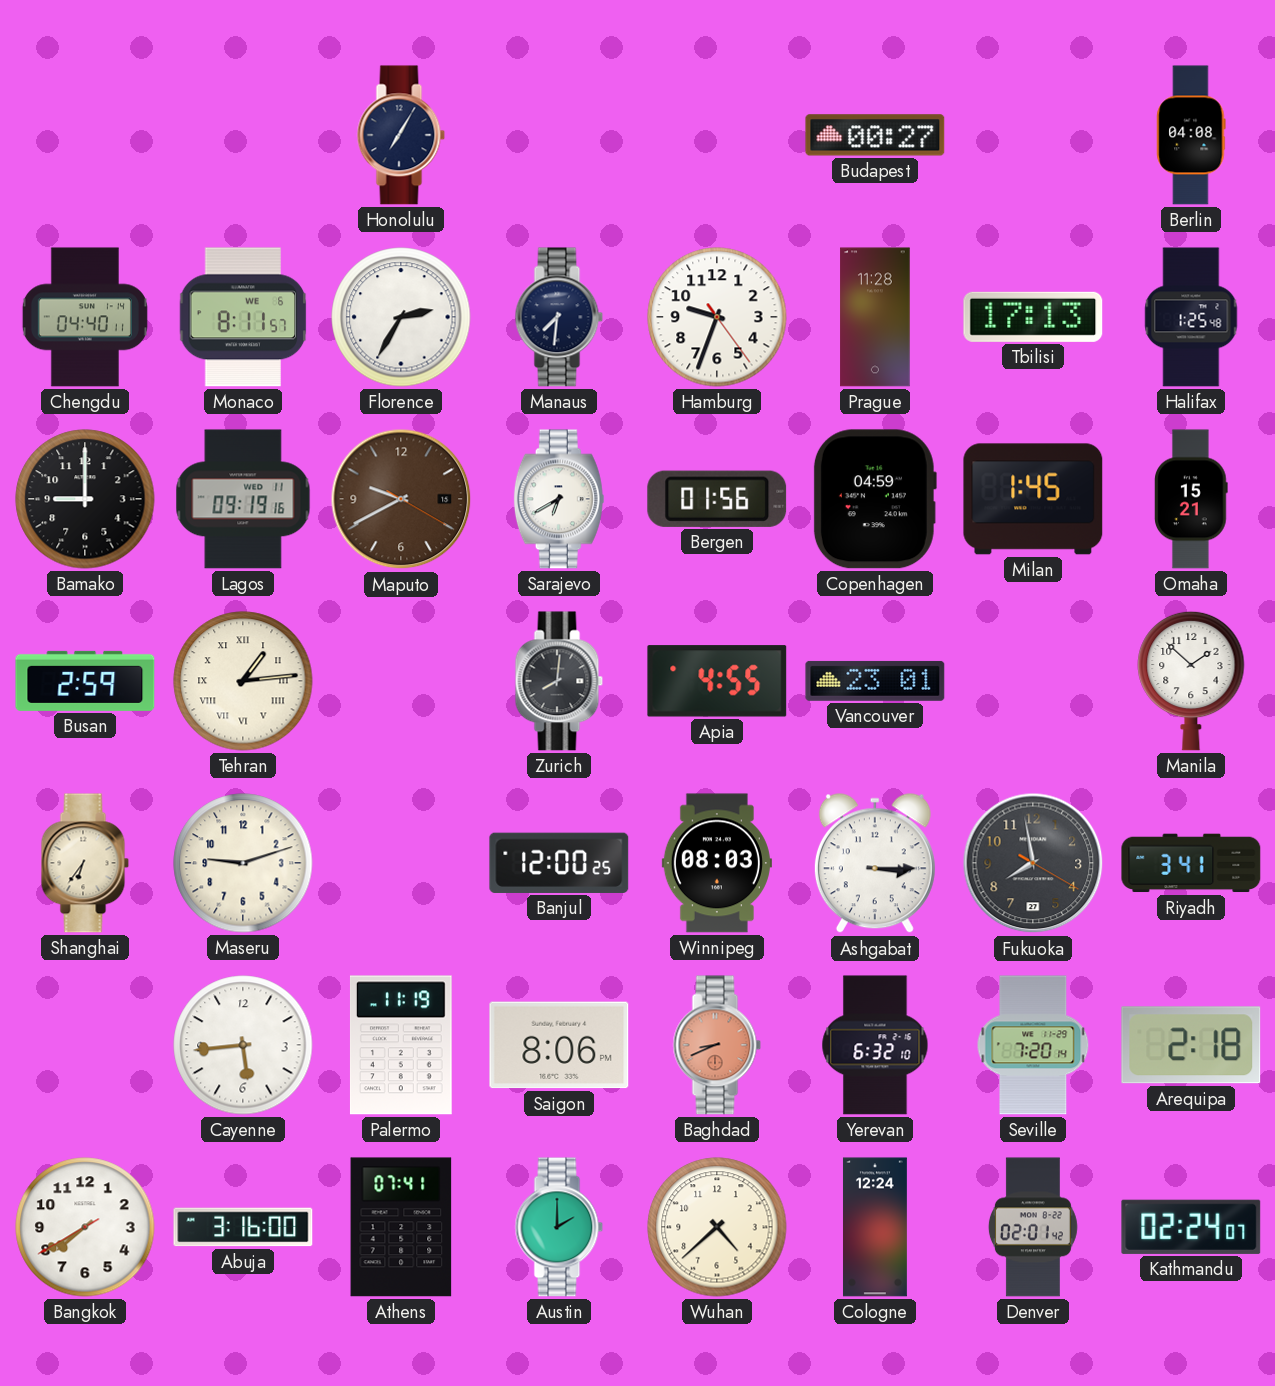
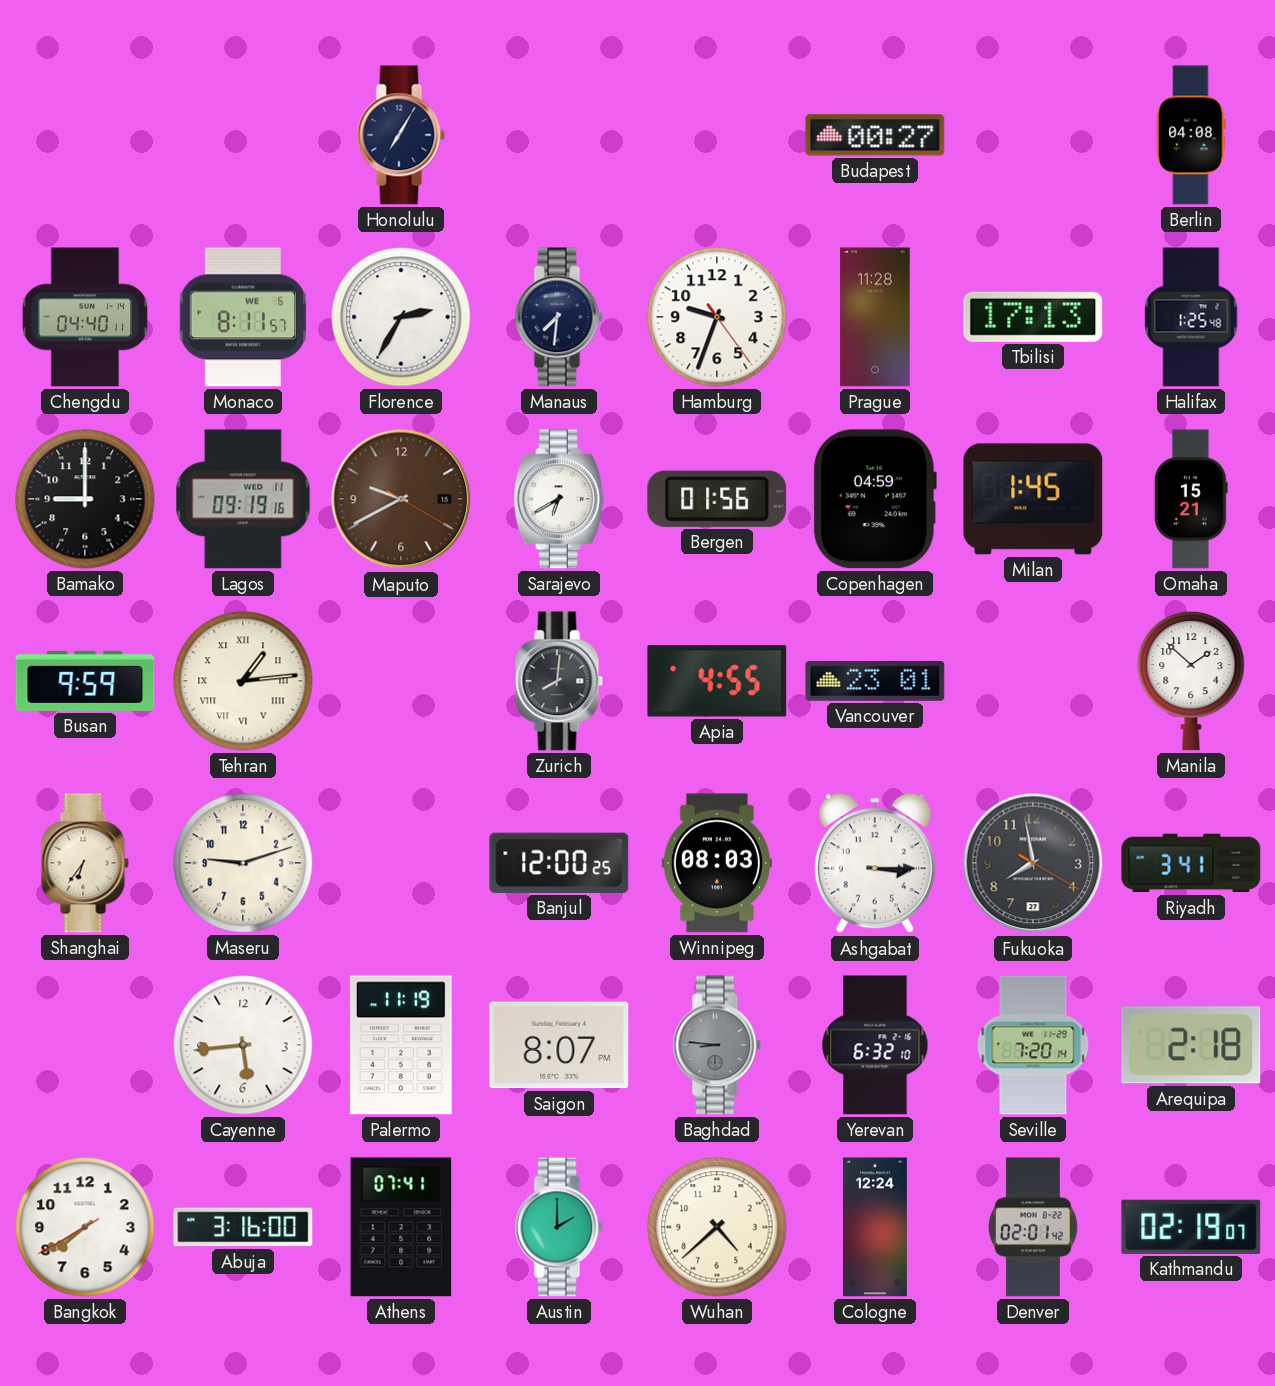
Busan: 2:59 -> 9:59
Saigon: 8:06 -> 8:07
Baghdad: 8:41 -> 8:46
Baghdad dial: salmon -> grey
Kathmandu: 02:24 -> 02:19
